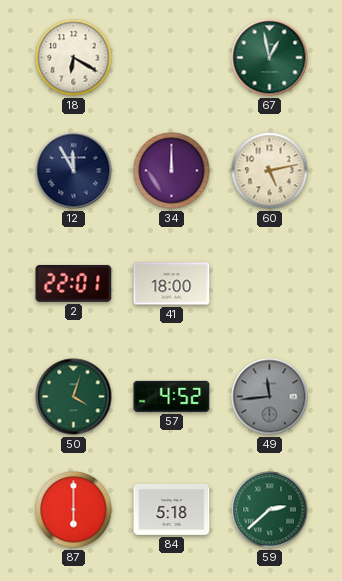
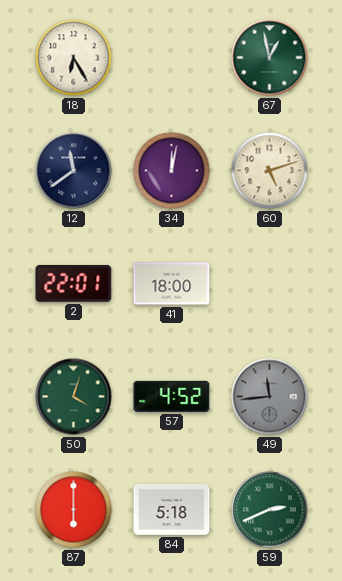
18: 6:20 -> 6:25
12: 11:55 -> 11:39
34: 12:00 -> 12:02
60: 5:13 -> 5:12
59: 2:38 -> 2:41
